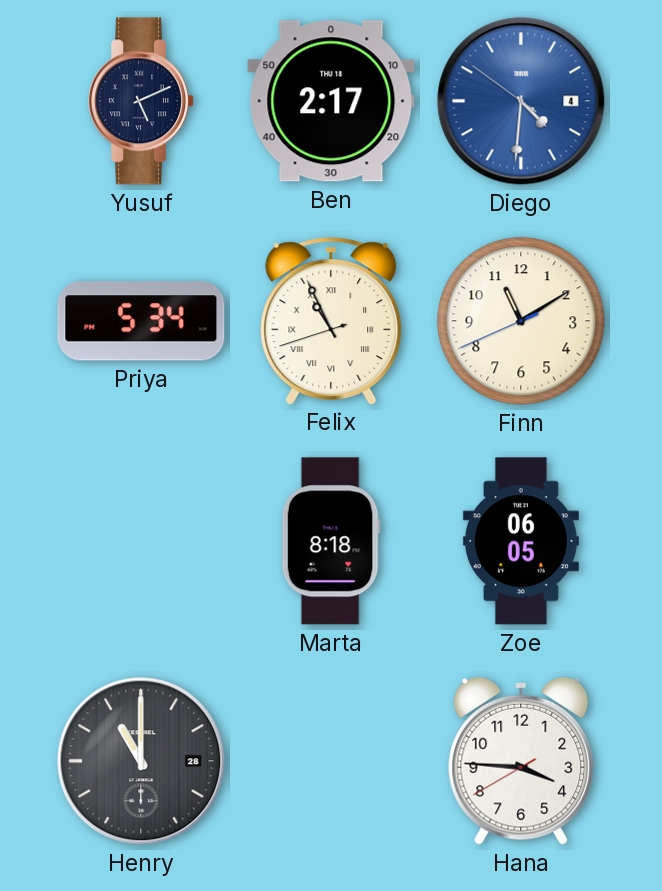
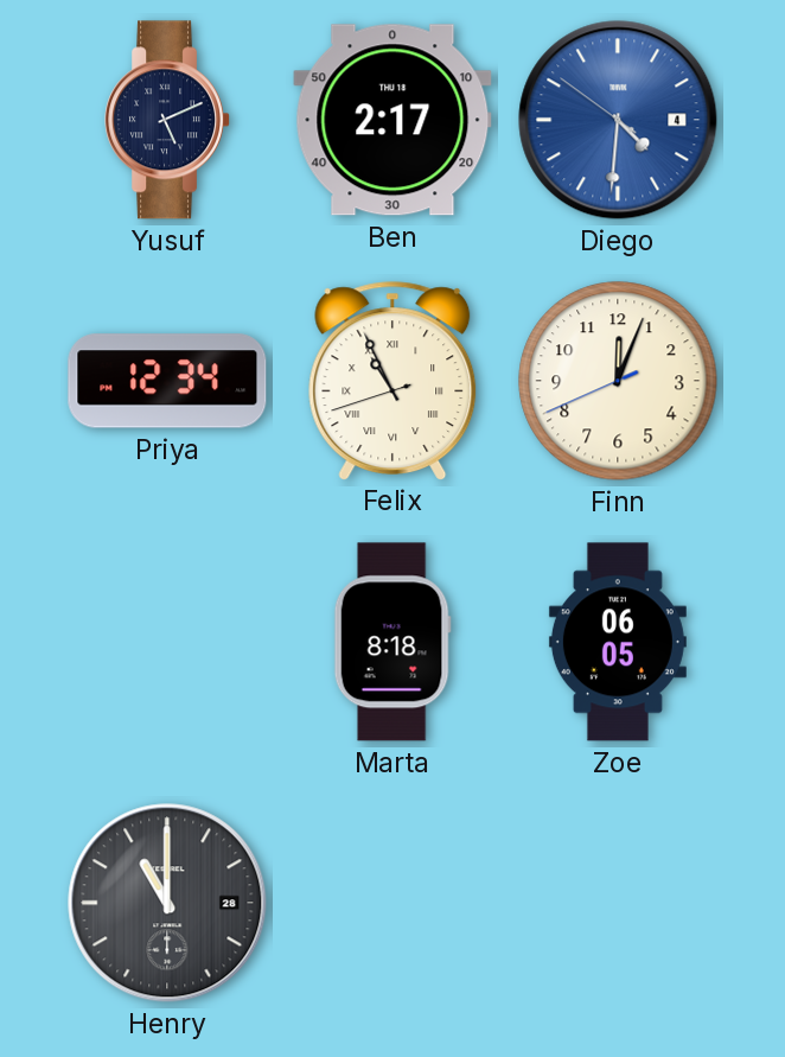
Priya: 5:34 -> 12:34
Finn: 11:09 -> 12:03
Hana: 3:45 -> none
